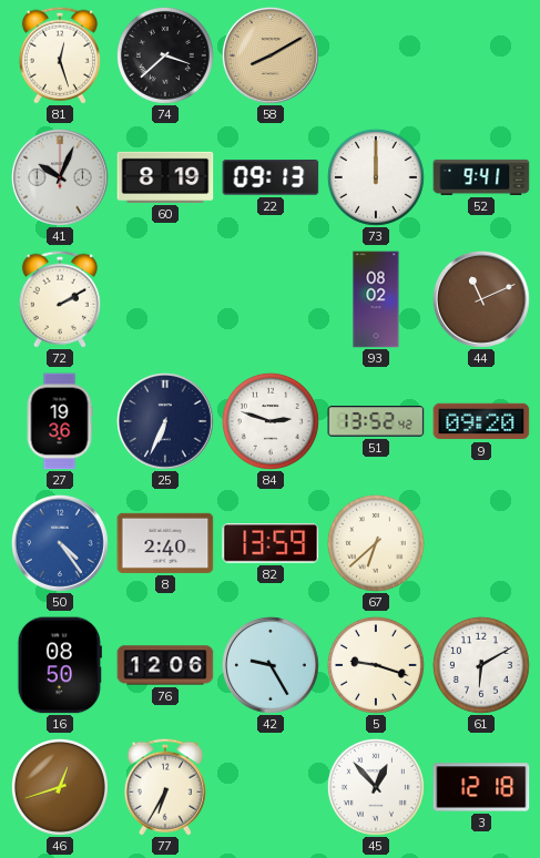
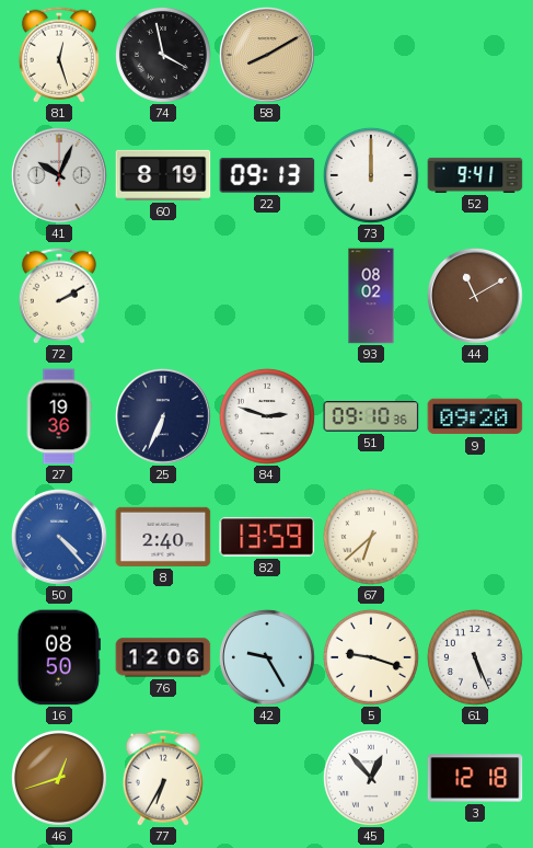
74: 3:38 -> 3:58
44: 11:11 -> 11:10
51: 13:52 -> 09:10
50: 4:24 -> 4:23
61: 6:10 -> 5:26
